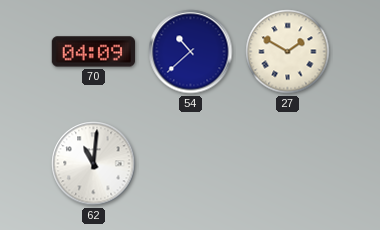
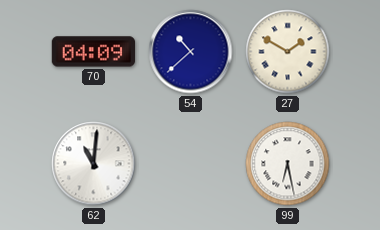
99: none -> 6:28
